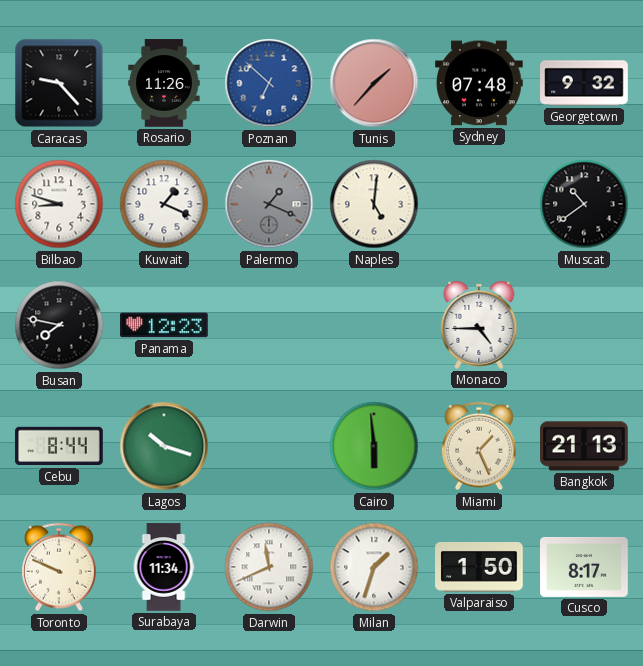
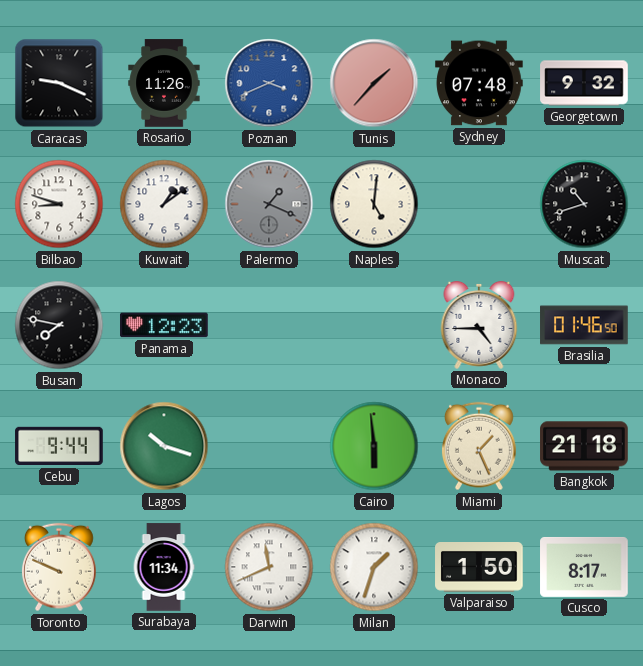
Caracas: 9:23 -> 9:19
Poznan: 6:52 -> 3:41
Kuwait: 1:19 -> 1:09
Muscat: 10:39 -> 10:42
Brasilia: none -> 01:46
Cebu: 8:44 -> 9:44
Bangkok: 21:13 -> 21:18
